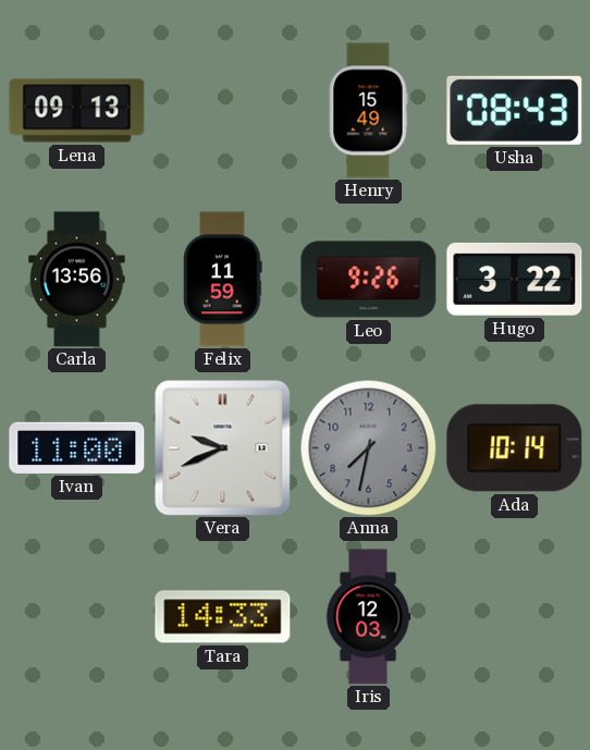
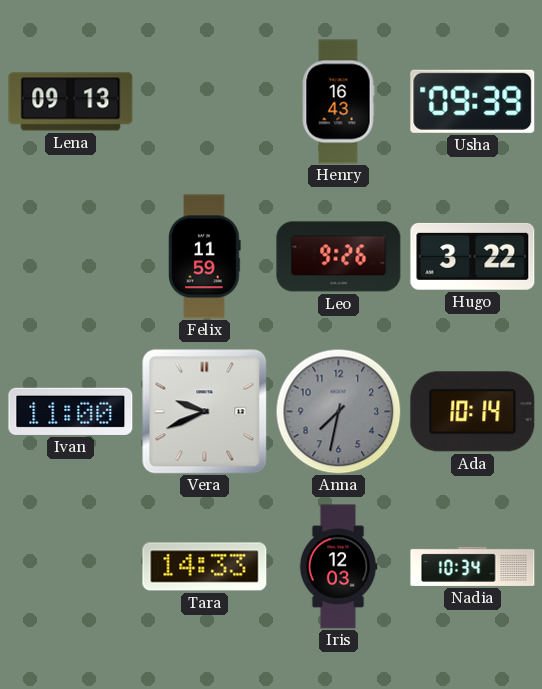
Henry: 15:49 -> 16:43
Usha: 08:43 -> 09:39
Carla: 13:56 -> none
Nadia: none -> 10:34
